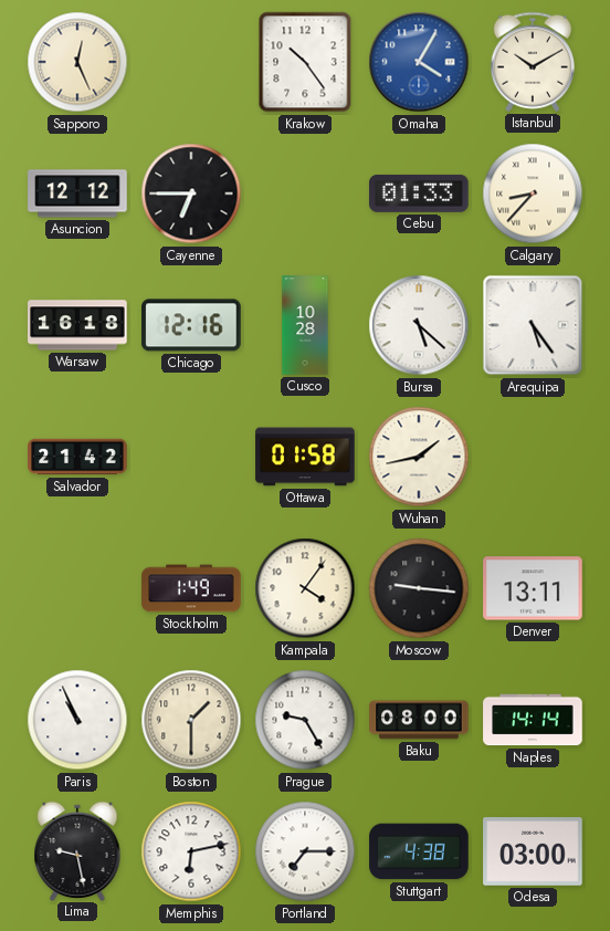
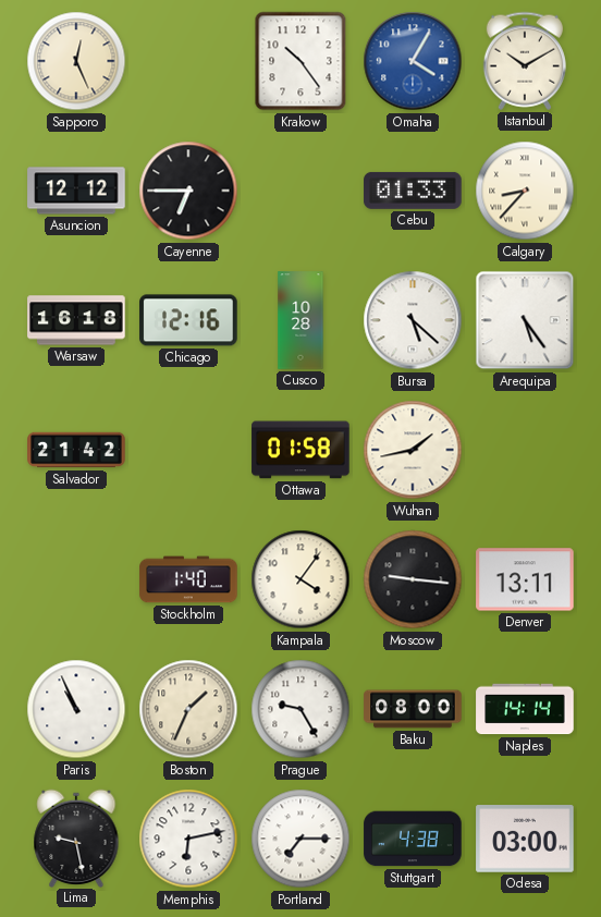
Stockholm: 1:49 -> 1:40
Boston: 1:30 -> 1:34
